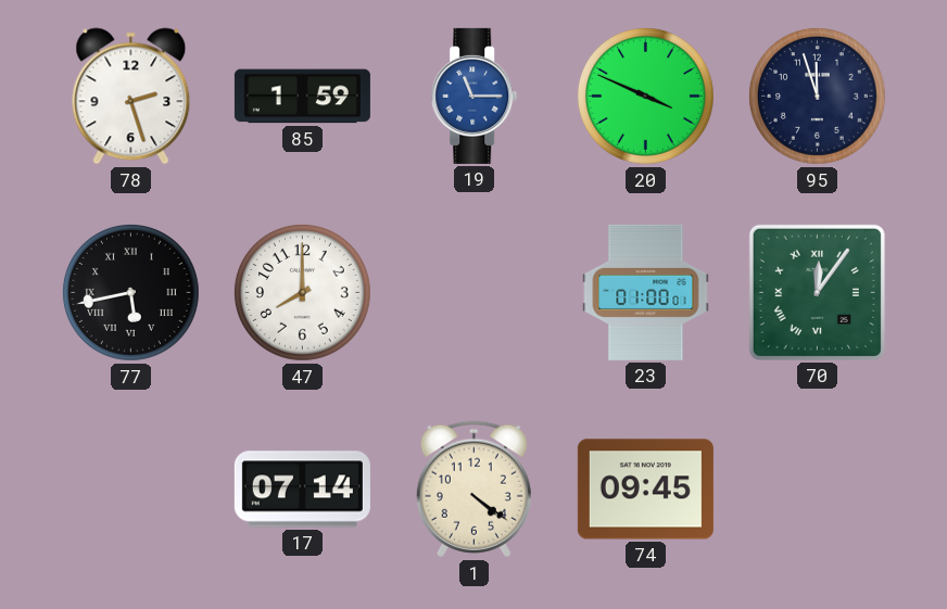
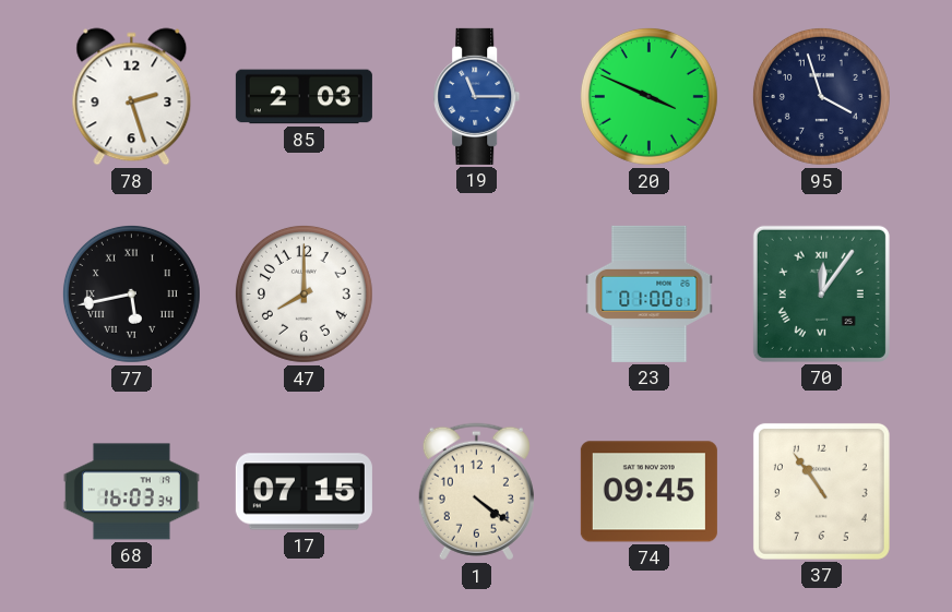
85: 1:59 -> 2:03
95: 11:57 -> 3:57
68: none -> 16:03
17: 07:14 -> 07:15
37: none -> 10:54
